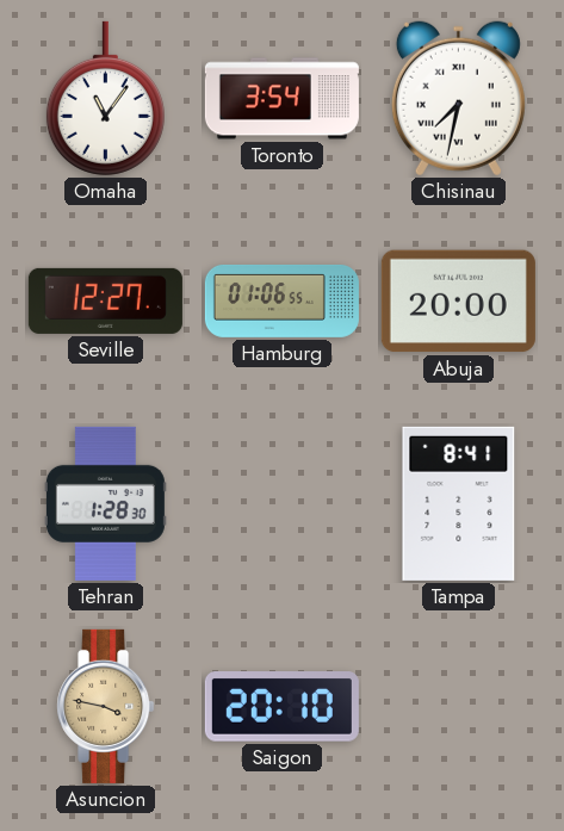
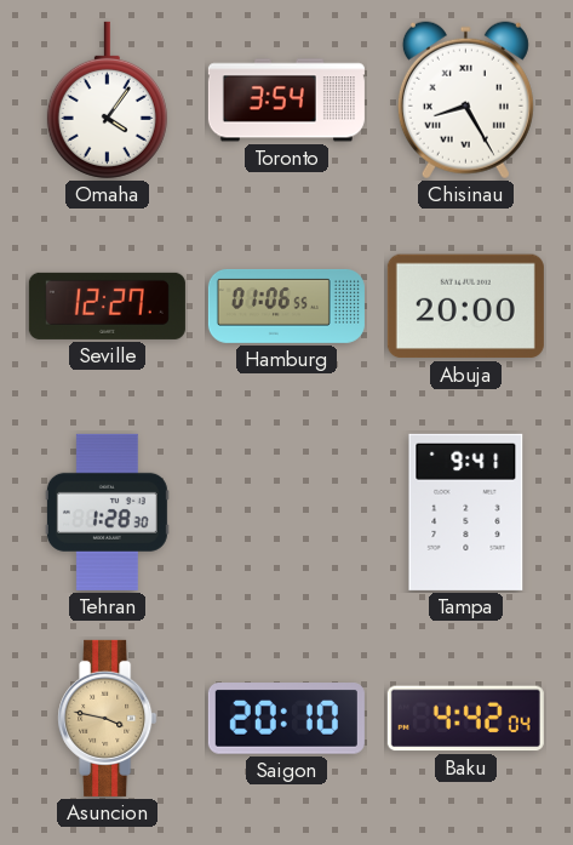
Omaha: 11:06 -> 4:06
Chisinau: 7:32 -> 8:25
Tampa: 8:41 -> 9:41
Baku: none -> 4:42
